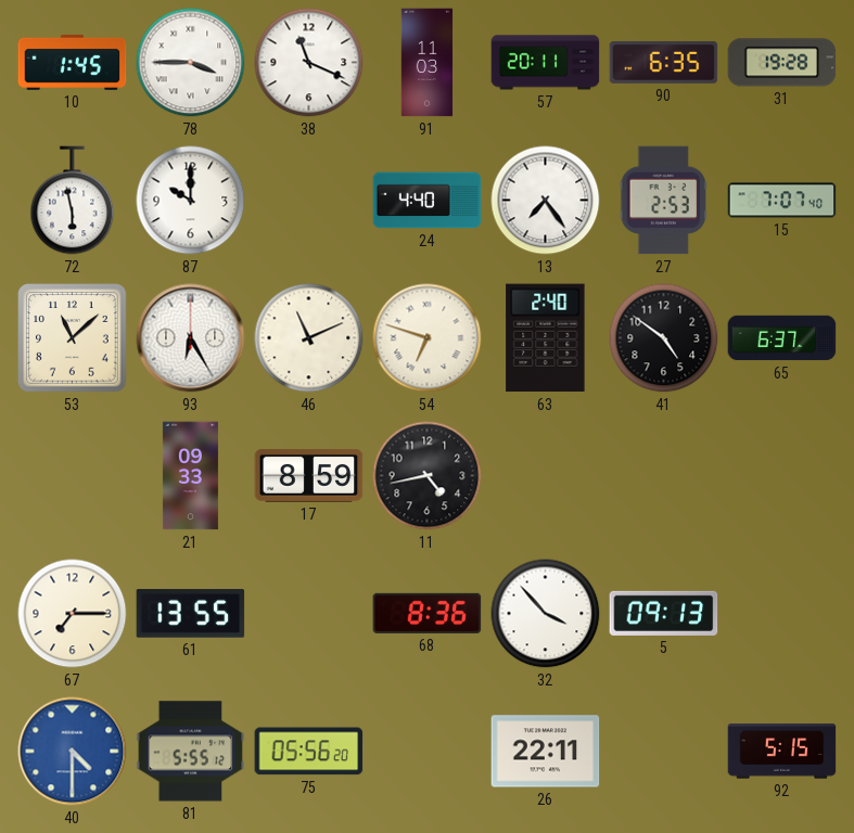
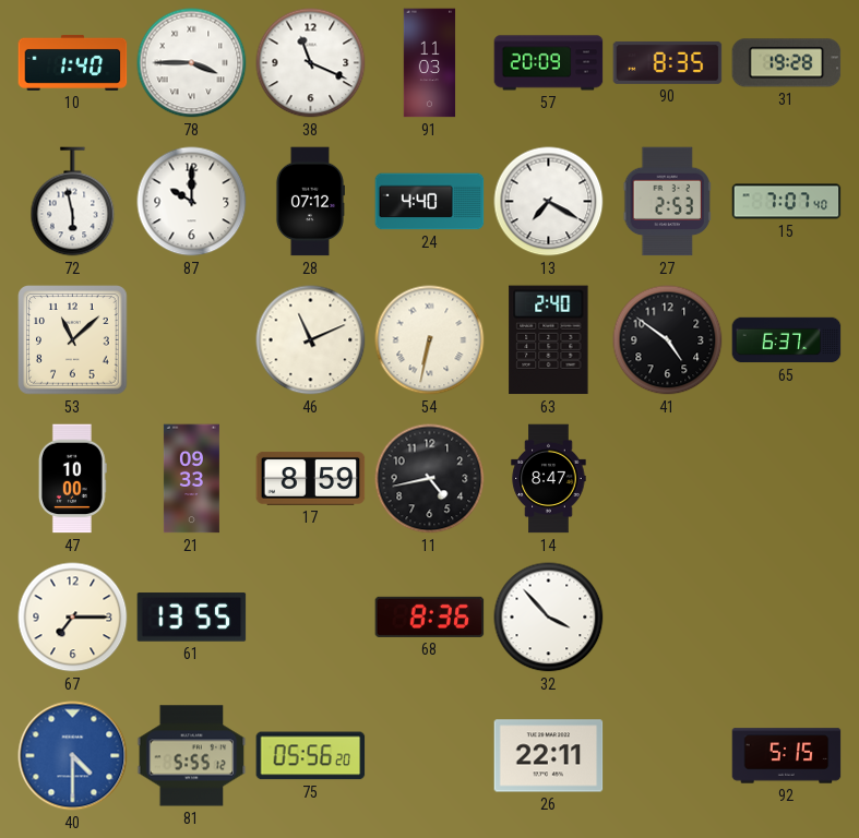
10: 1:45 -> 1:40
57: 20:11 -> 20:09
90: 6:35 -> 8:35
28: none -> 07:12
13: 7:24 -> 7:20
93: 6:25 -> none
54: 6:48 -> 6:32
47: none -> 10:00
14: none -> 8:47
5: 09:13 -> none
